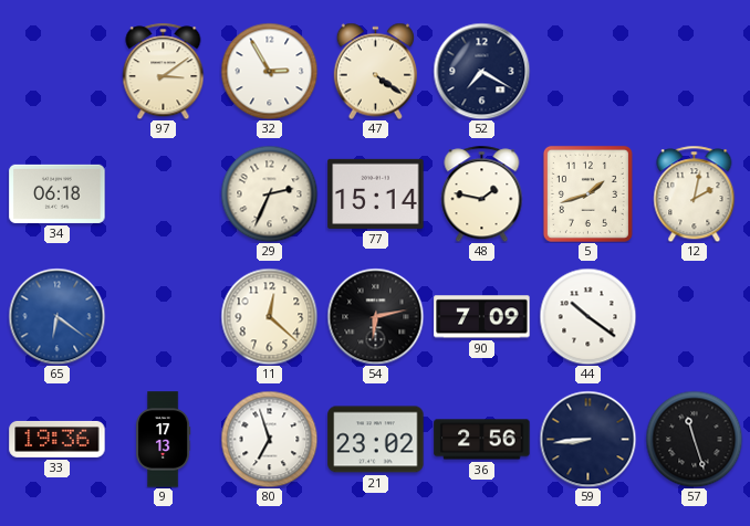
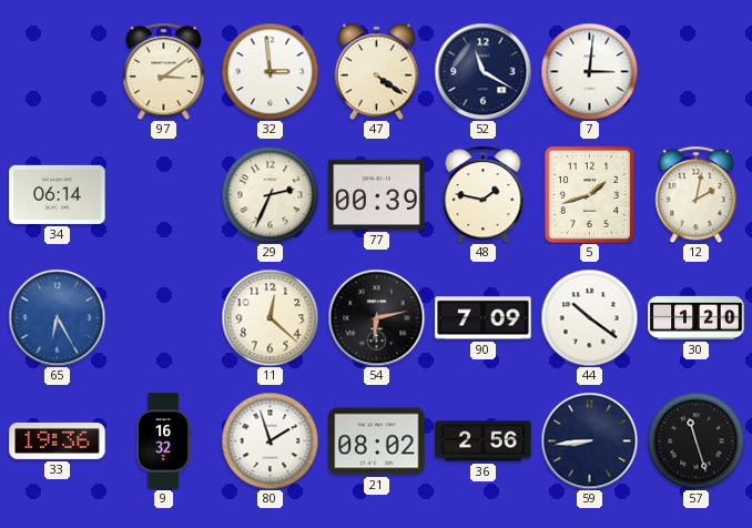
32: 2:55 -> 2:59
52: 7:20 -> 11:20
7: none -> 3:01
34: 06:18 -> 06:14
77: 15:14 -> 00:39
65: 6:21 -> 6:25
30: none -> 1:20
9: 17:13 -> 16:32
80: 6:57 -> 1:57
21: 23:02 -> 08:02
